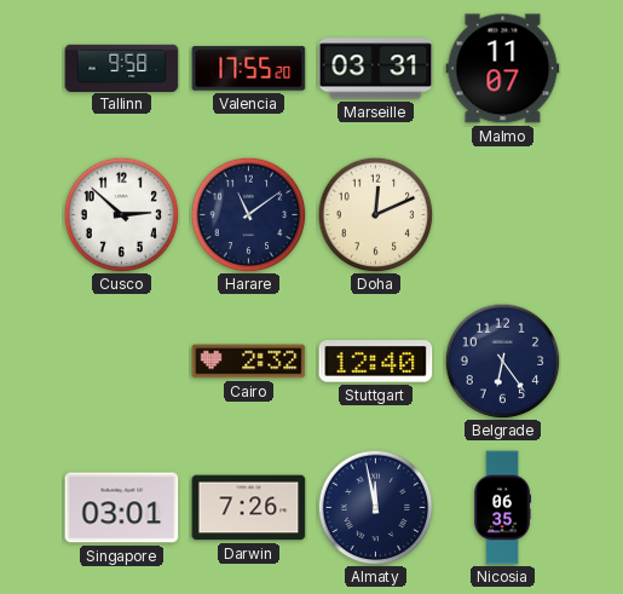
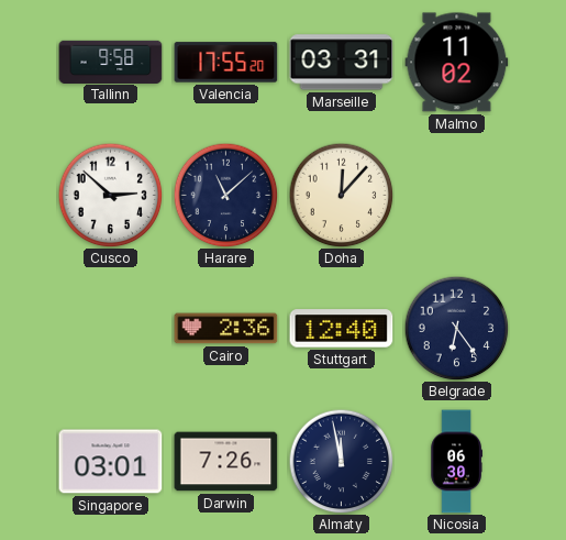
Malmo: 11:07 -> 11:02
Harare: 11:09 -> 11:08
Doha: 12:11 -> 12:07
Cairo: 2:32 -> 2:36
Nicosia: 06:35 -> 06:30
